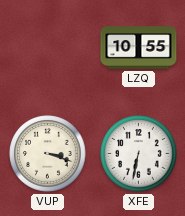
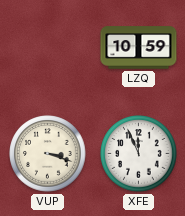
LZQ: 10:55 -> 10:59
XFE: 6:32 -> 11:56
